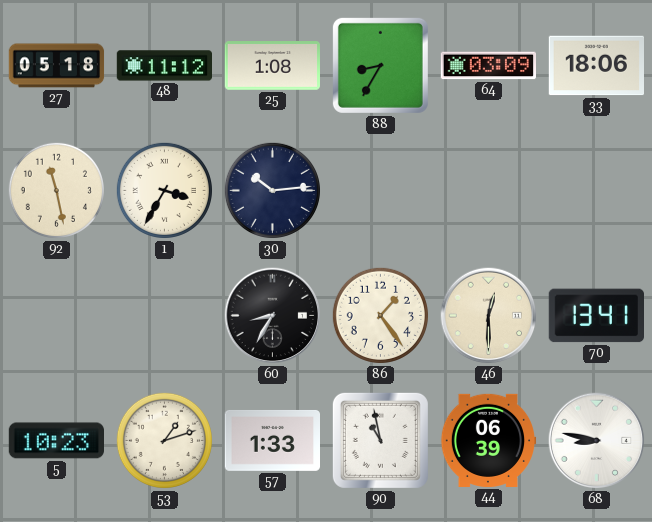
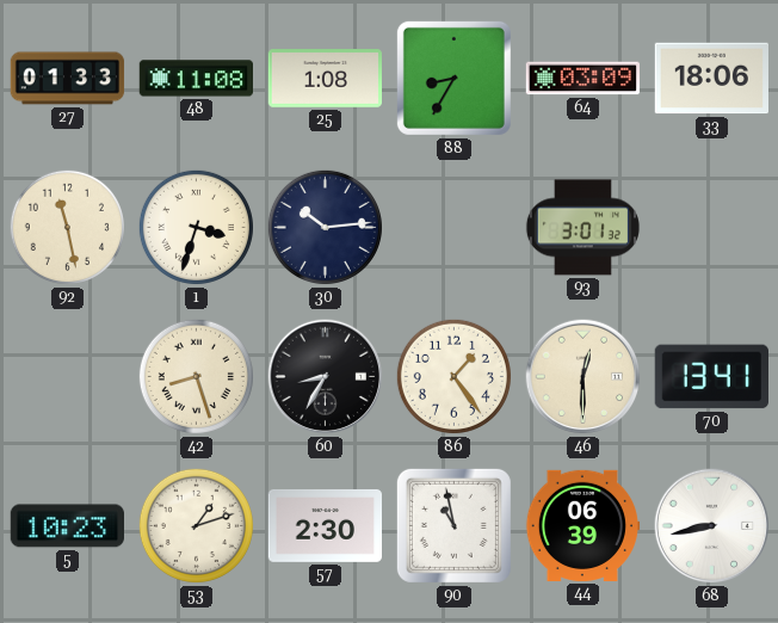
27: 05:18 -> 01:33
48: 11:12 -> 11:08
1: 3:35 -> 3:33
93: none -> 3:01
42: none -> 8:27
57: 1:33 -> 2:30
68: 8:47 -> 8:43
